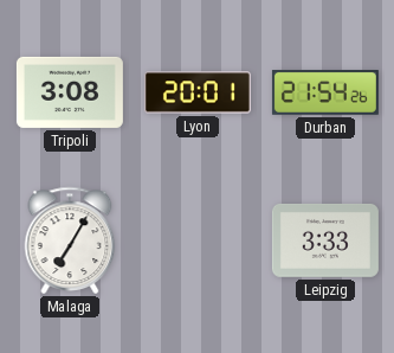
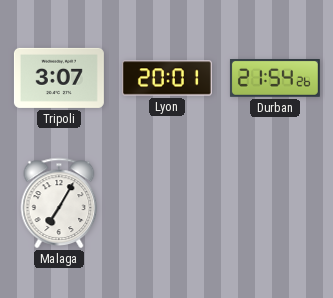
Tripoli: 3:08 -> 3:07
Leipzig: 3:33 -> none
